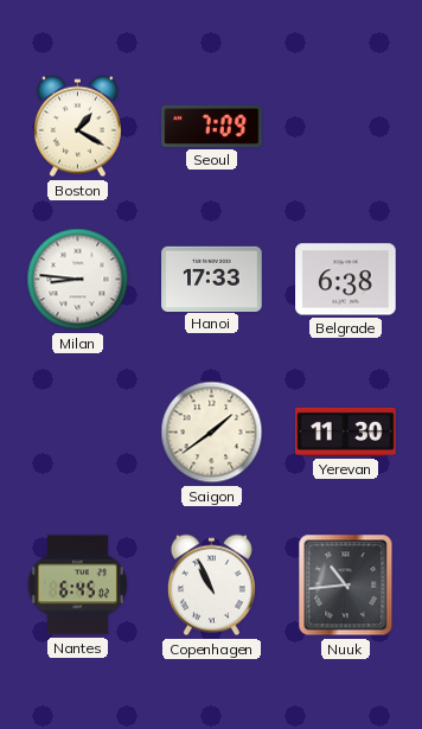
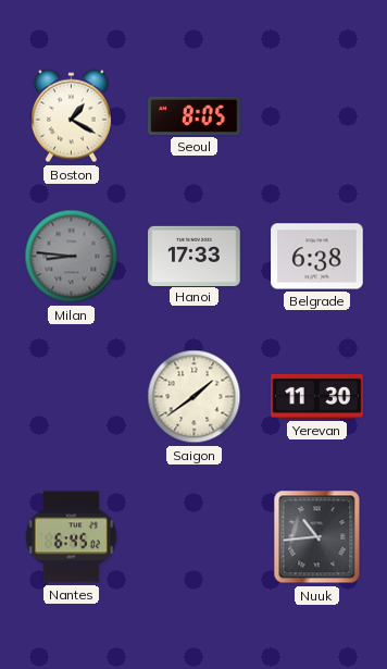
Seoul: 7:09 -> 8:05
Milan dial: white -> grey
Copenhagen: 10:56 -> none
